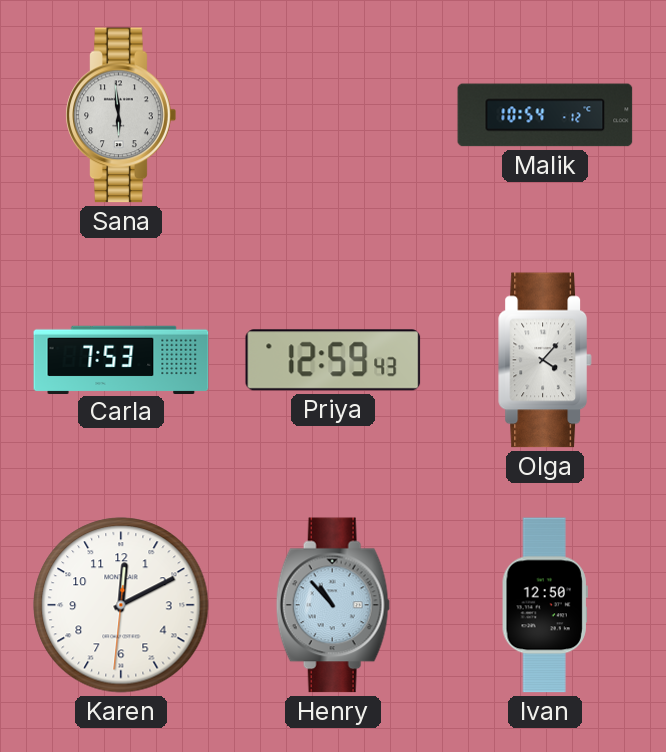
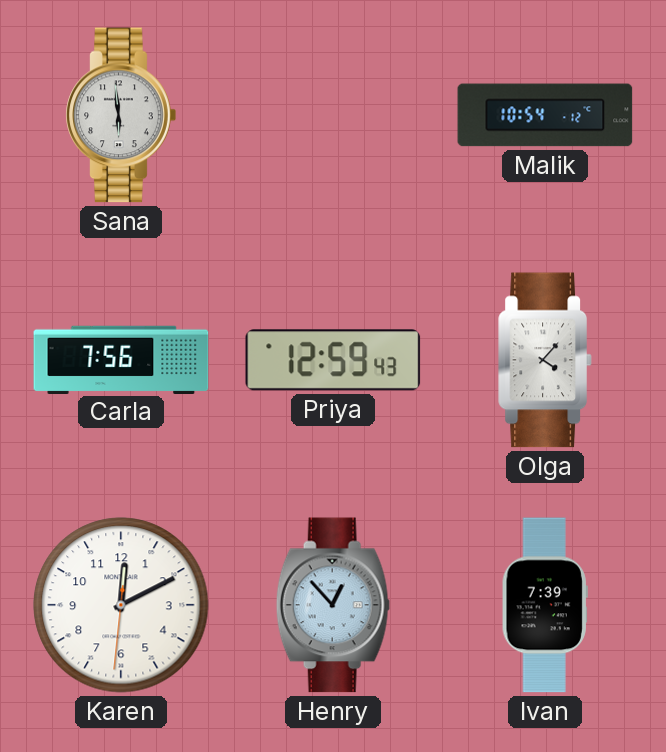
Carla: 7:53 -> 7:56
Henry: 10:53 -> 12:53
Ivan: 12:50 -> 7:39
